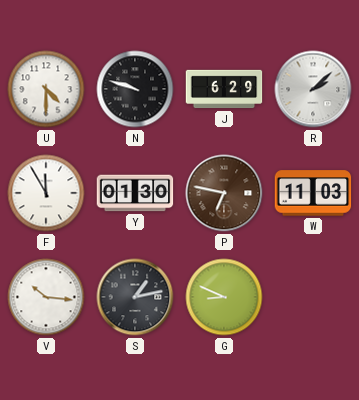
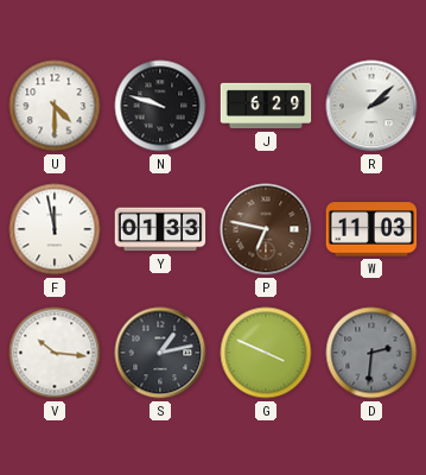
F: 11:55 -> 11:58
Y: 01:30 -> 01:33
G: 8:49 -> 3:49
D: none -> 2:31
